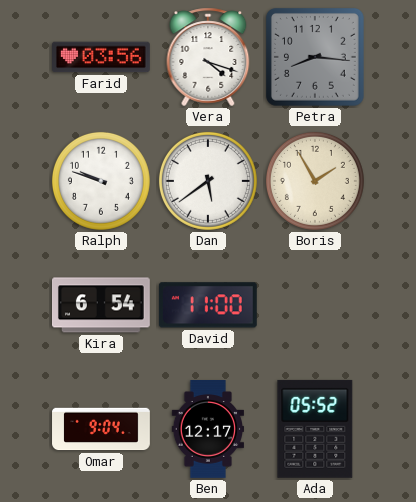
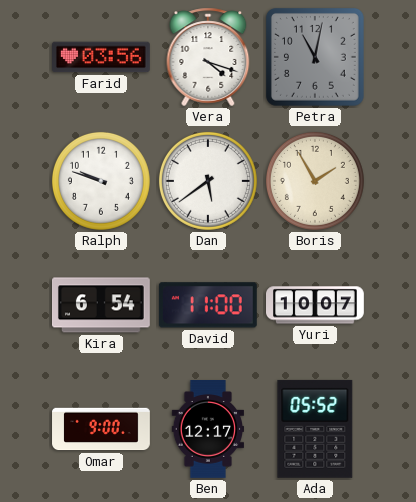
Petra: 8:16 -> 11:02
Yuri: none -> 10:07
Omar: 9:04 -> 9:00
